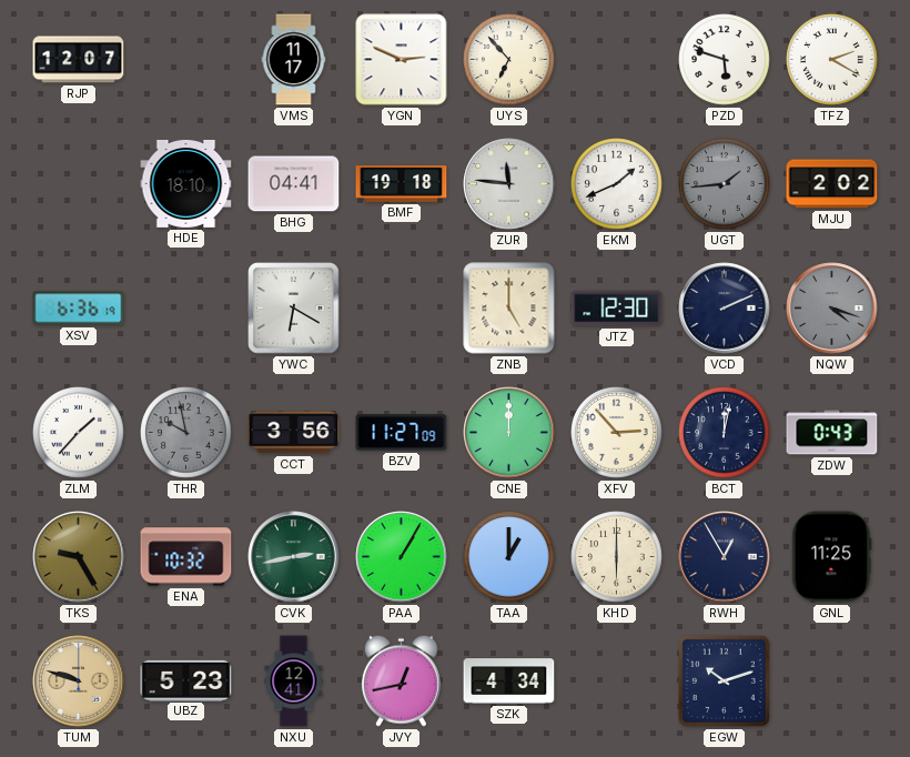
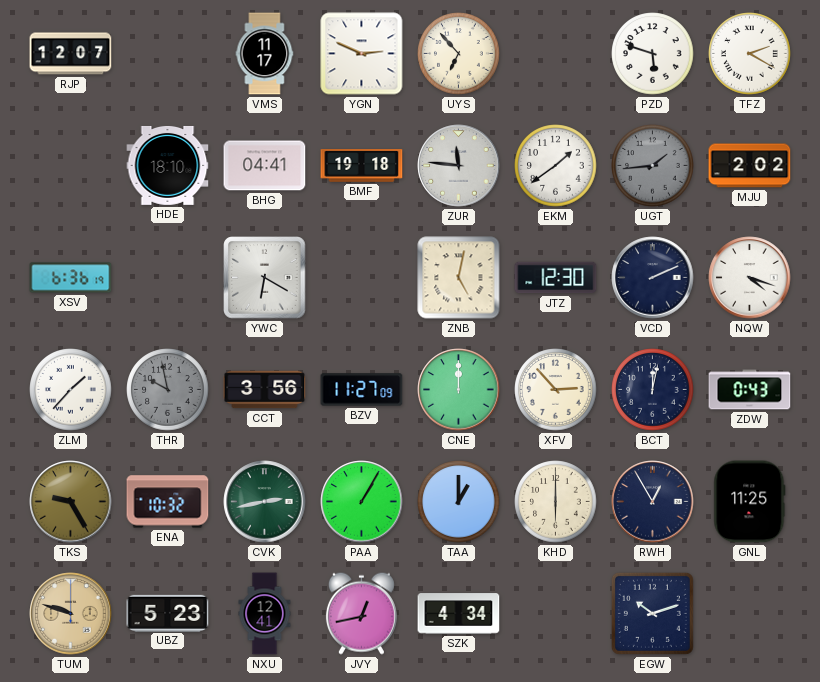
EKM: 1:41 -> 1:39
ZNB: 5:00 -> 5:02
NQW dial: grey -> white
